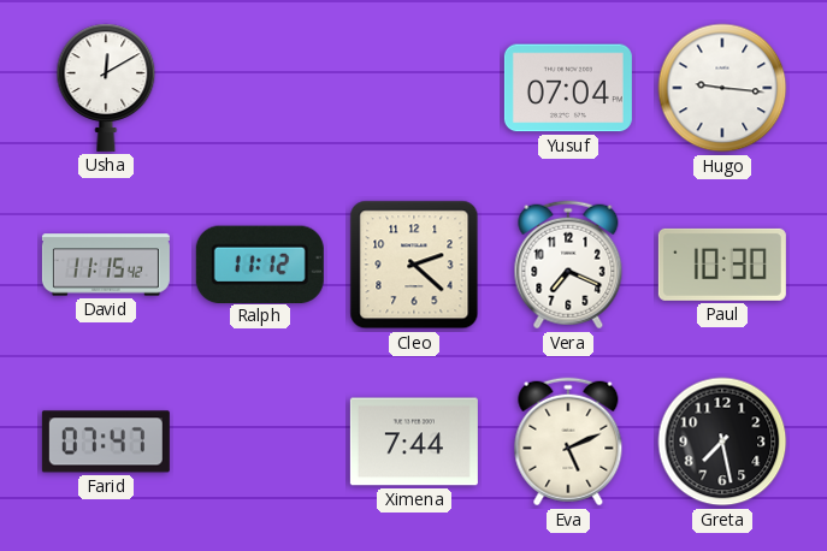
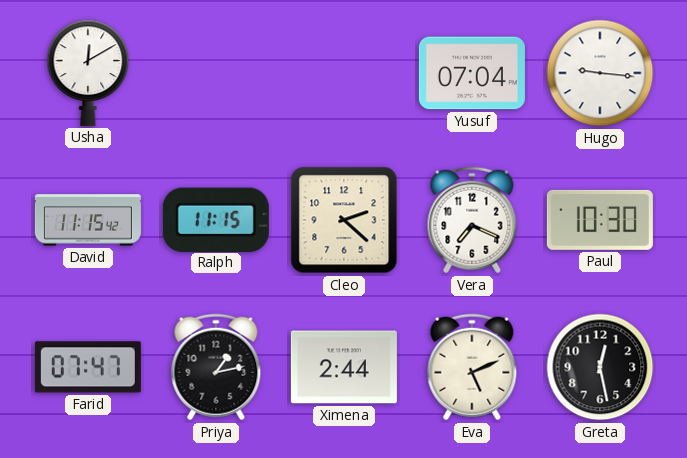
Ralph: 11:12 -> 11:15
Priya: none -> 1:13
Ximena: 7:44 -> 2:44
Greta: 7:28 -> 12:28
